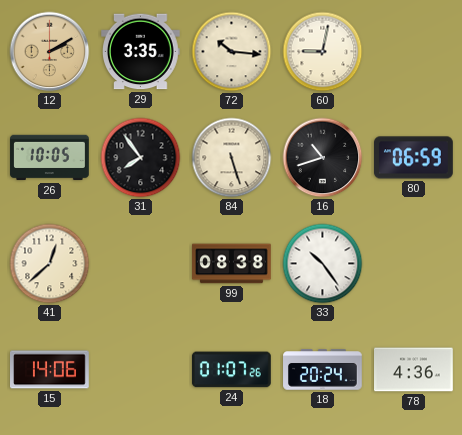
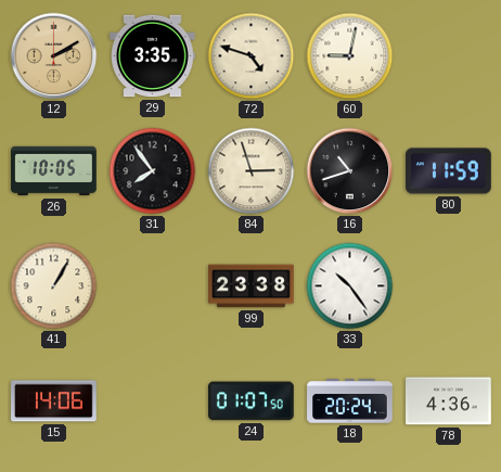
72: 10:16 -> 4:48
84: 5:27 -> 2:57
80: 06:59 -> 11:59
41: 12:38 -> 1:05
99: 08:38 -> 23:38
24: 01:07:26 -> 01:07:50
